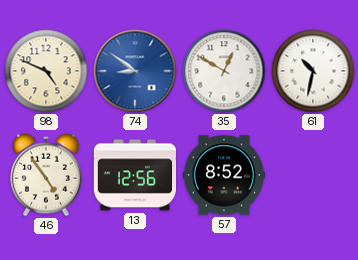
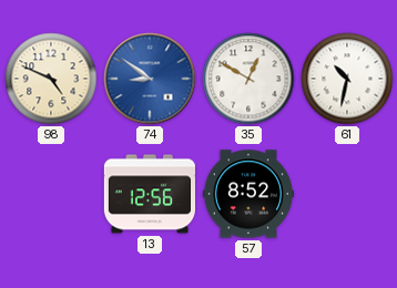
46: 4:54 -> none
